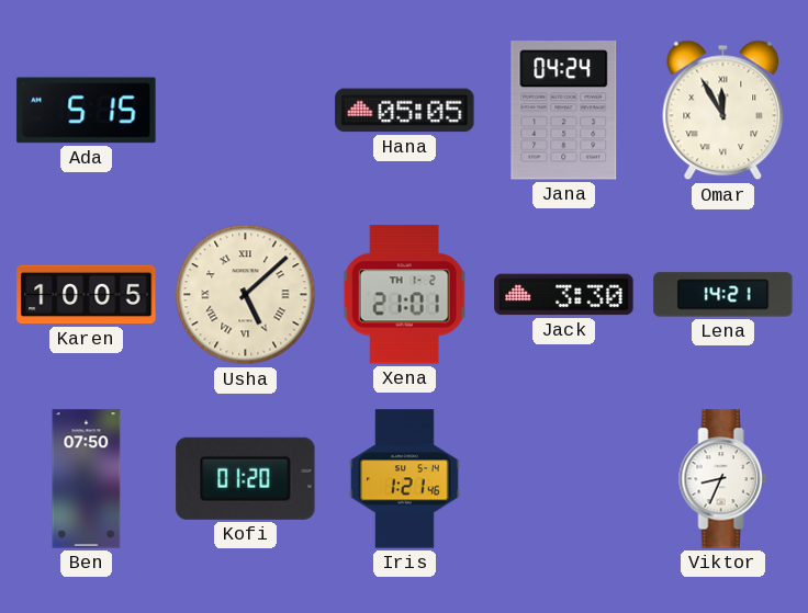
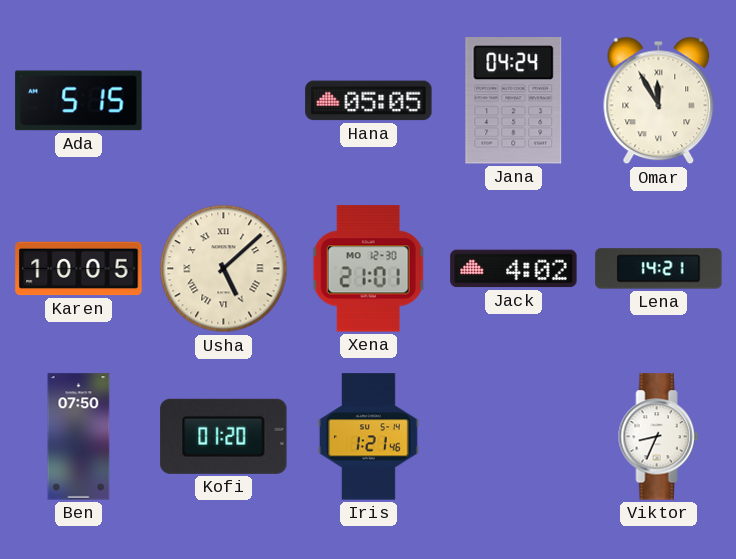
Xena date: TH 1-2 -> MO 12-30
Jack: 3:30 -> 4:02
